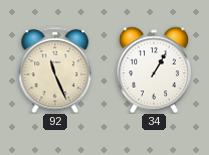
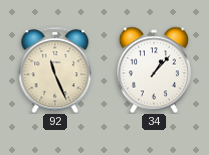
34: 1:05 -> 1:07
